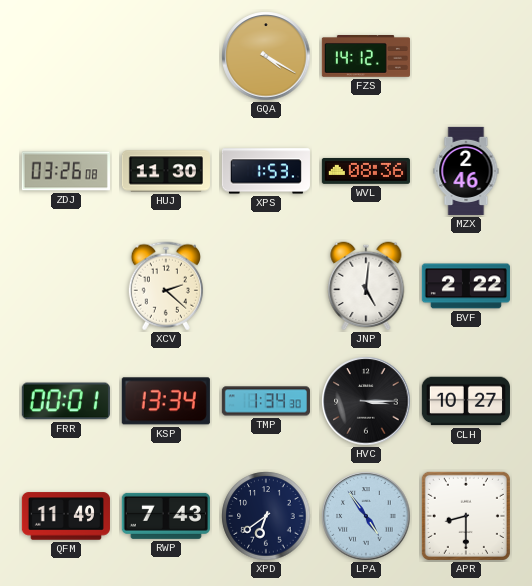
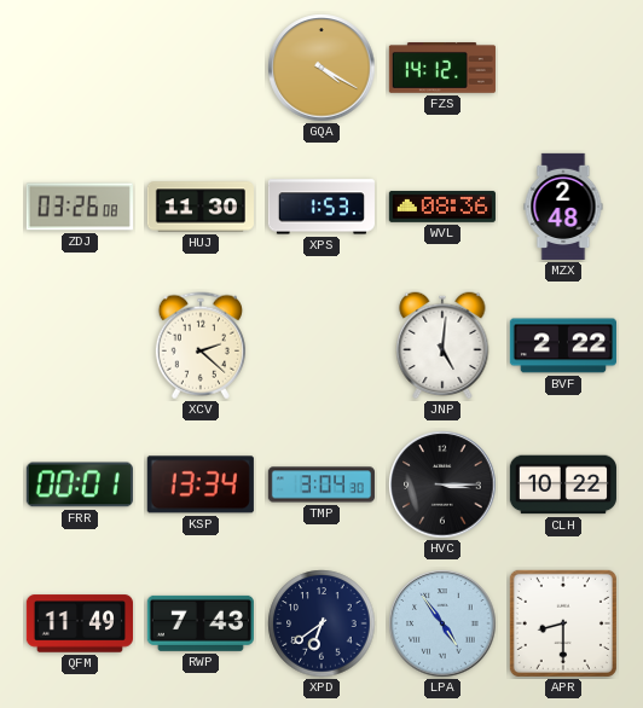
MZX: 2:46 -> 2:48
TMP: 1:34 -> 3:04
CLH: 10:27 -> 10:22
